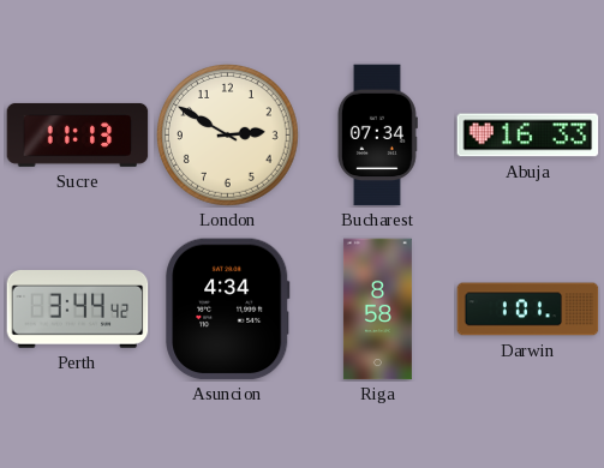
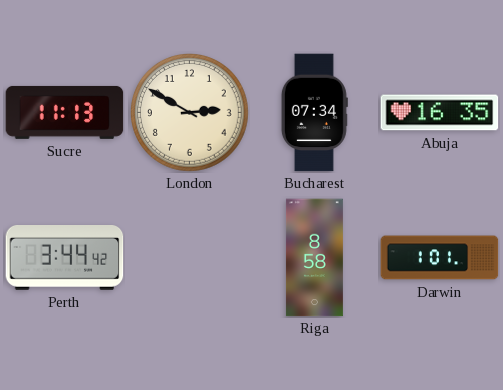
Abuja: 16:33 -> 16:35
Asuncion: 4:34 -> none
